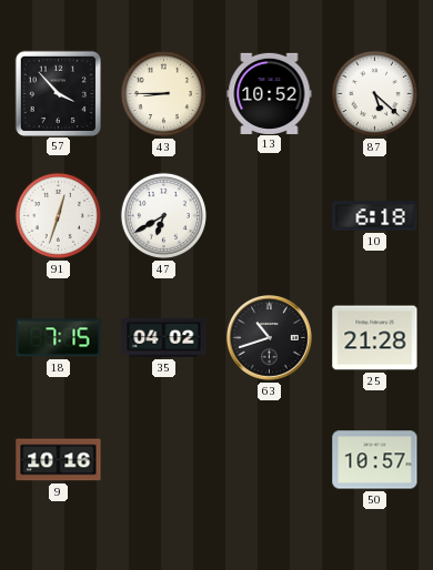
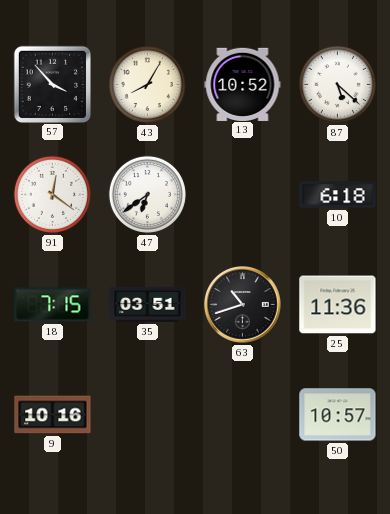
43: 8:45 -> 8:05
91: 12:33 -> 12:21
47: 6:40 -> 6:39
35: 04:02 -> 03:51
25: 21:28 -> 11:36
